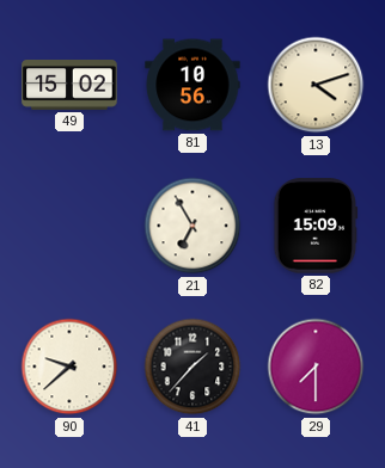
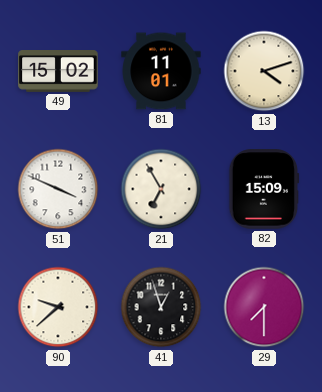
81: 10:56 -> 11:01
51: none -> 3:49
41: 1:37 -> 12:57
